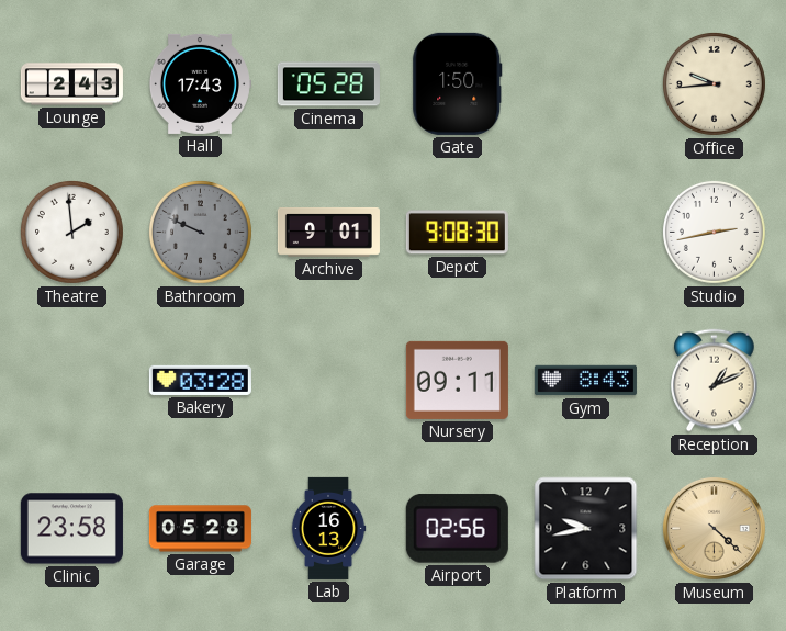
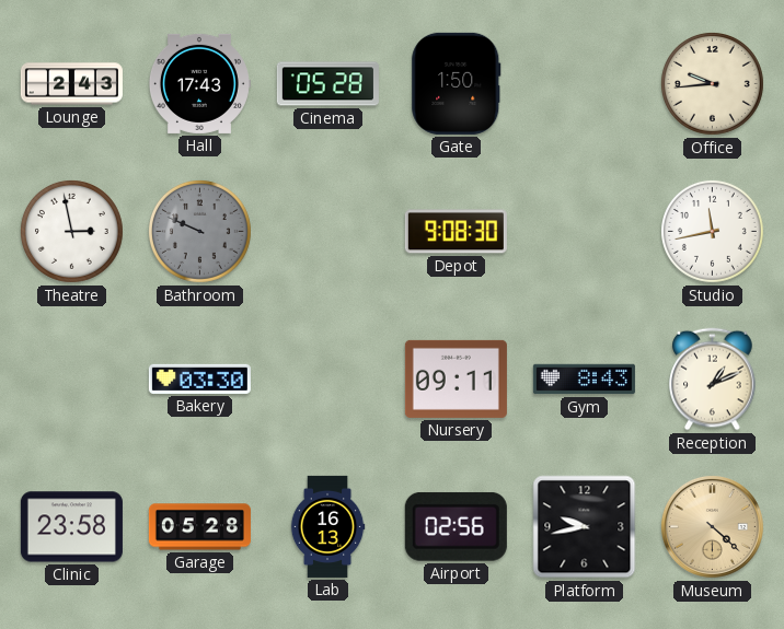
Theatre: 1:59 -> 2:58
Archive: 9:01 -> none
Studio: 2:43 -> 11:43
Bakery: 03:28 -> 03:30
